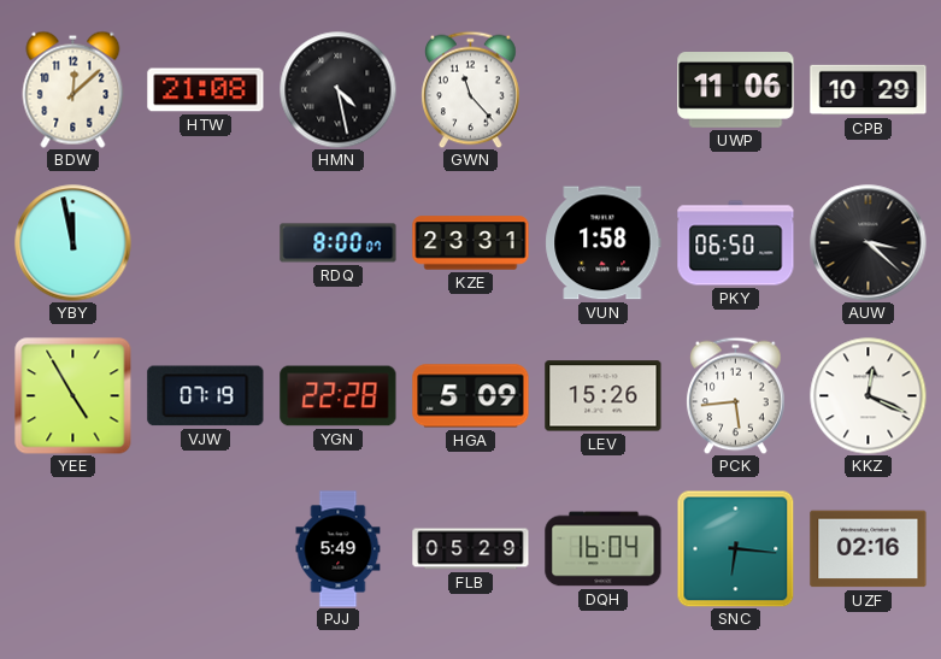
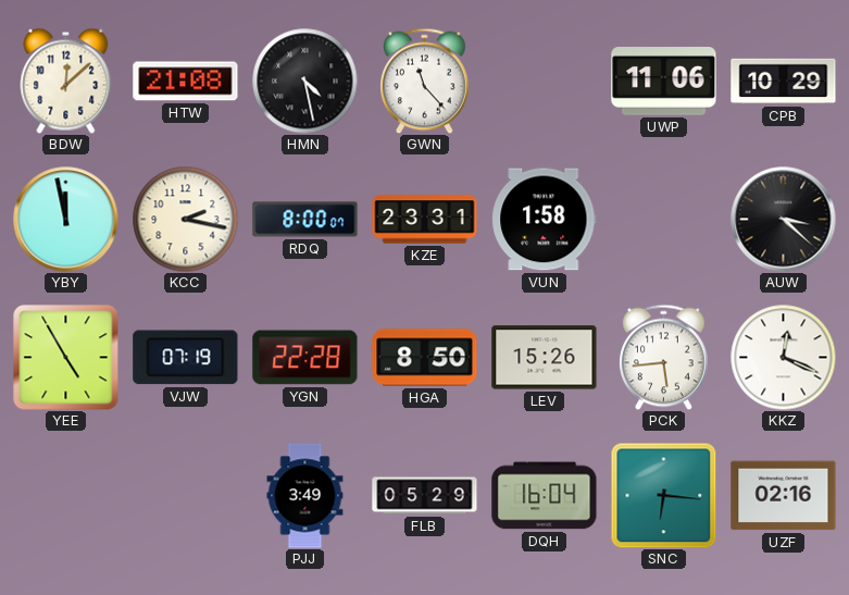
KCC: none -> 2:17
PKY: 06:50 -> none
HGA: 5:09 -> 8:50
PJJ: 5:49 -> 3:49
